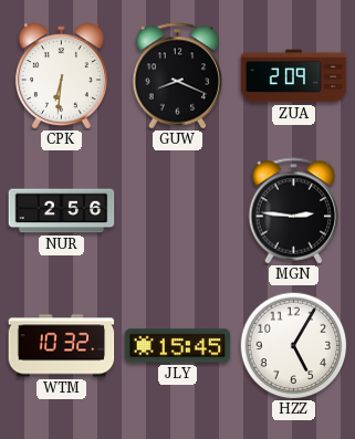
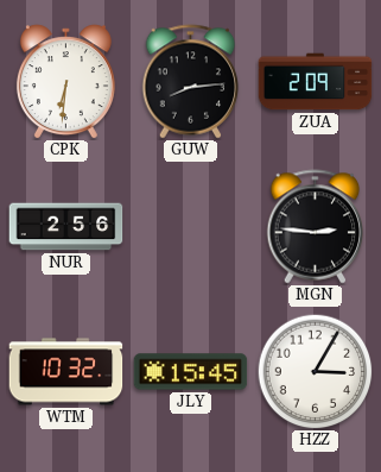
GUW: 8:19 -> 8:14
HZZ: 5:05 -> 3:05
